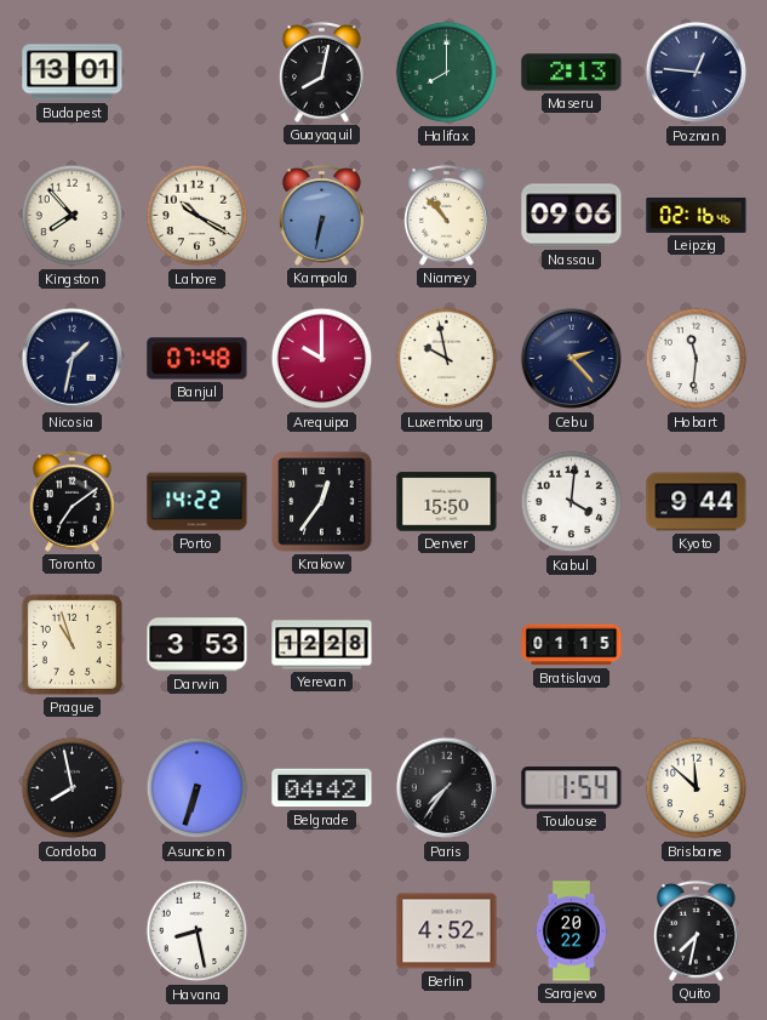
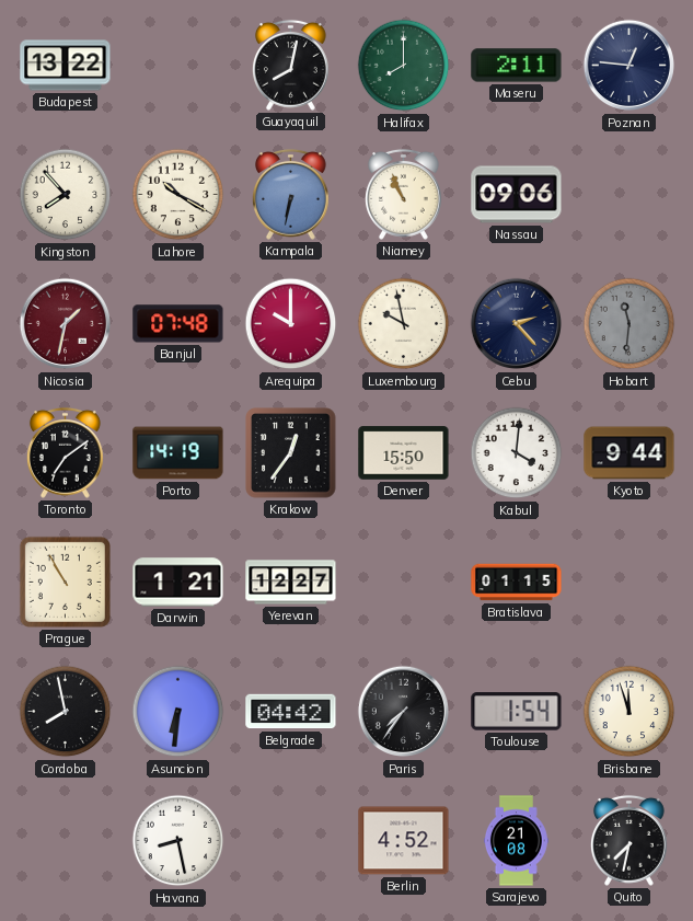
Budapest: 13:01 -> 13:22
Maseru: 2:13 -> 2:11
Niamey: 10:53 -> 10:56
Leipzig: 02:16 -> none
Nicosia dial: navy -> burgundy
Hobart dial: white -> grey
Porto: 14:22 -> 14:19
Prague: 10:57 -> 10:55
Darwin: 3:53 -> 1:21
Yerevan: 12:28 -> 12:27
Asuncion: 6:33 -> 6:31
Brisbane: 11:52 -> 11:57
Sarajevo: 20:22 -> 21:08
